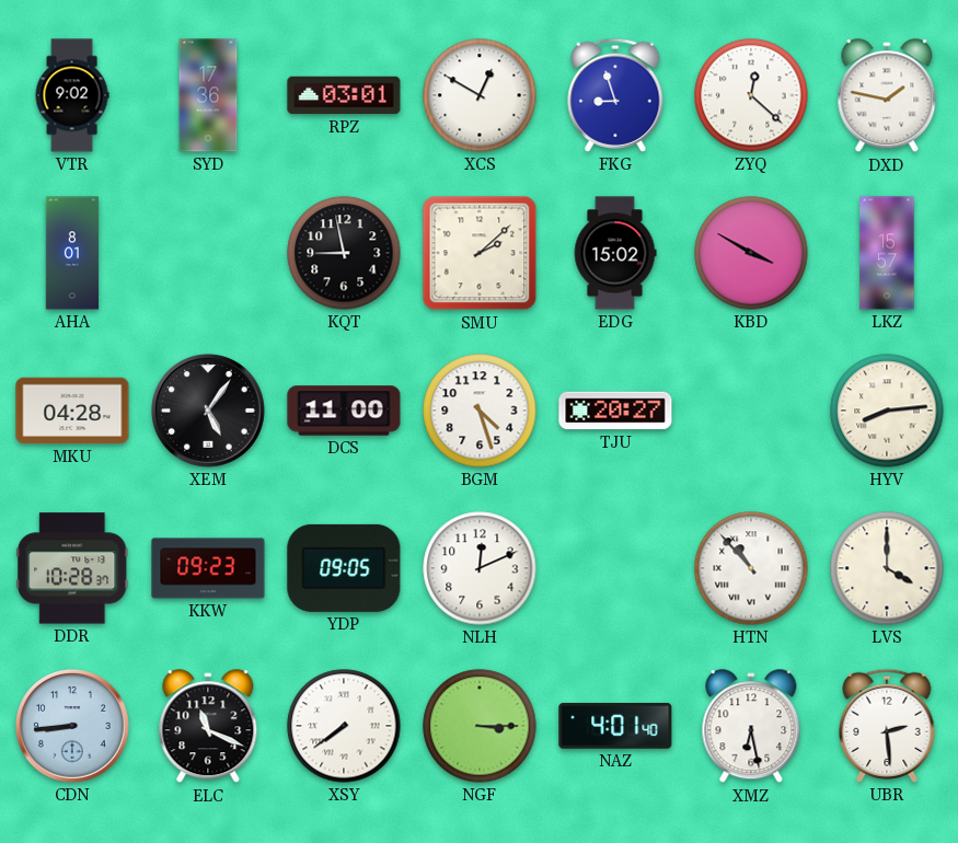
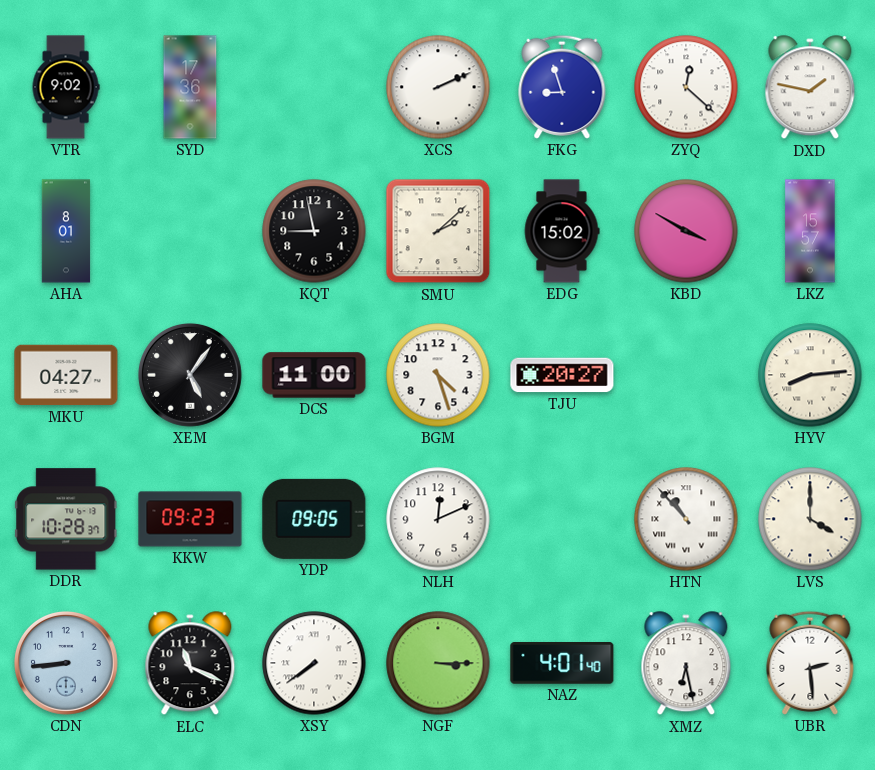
RPZ: 03:01 -> none
XCS: 12:50 -> 2:11
MKU: 04:28 -> 04:27
